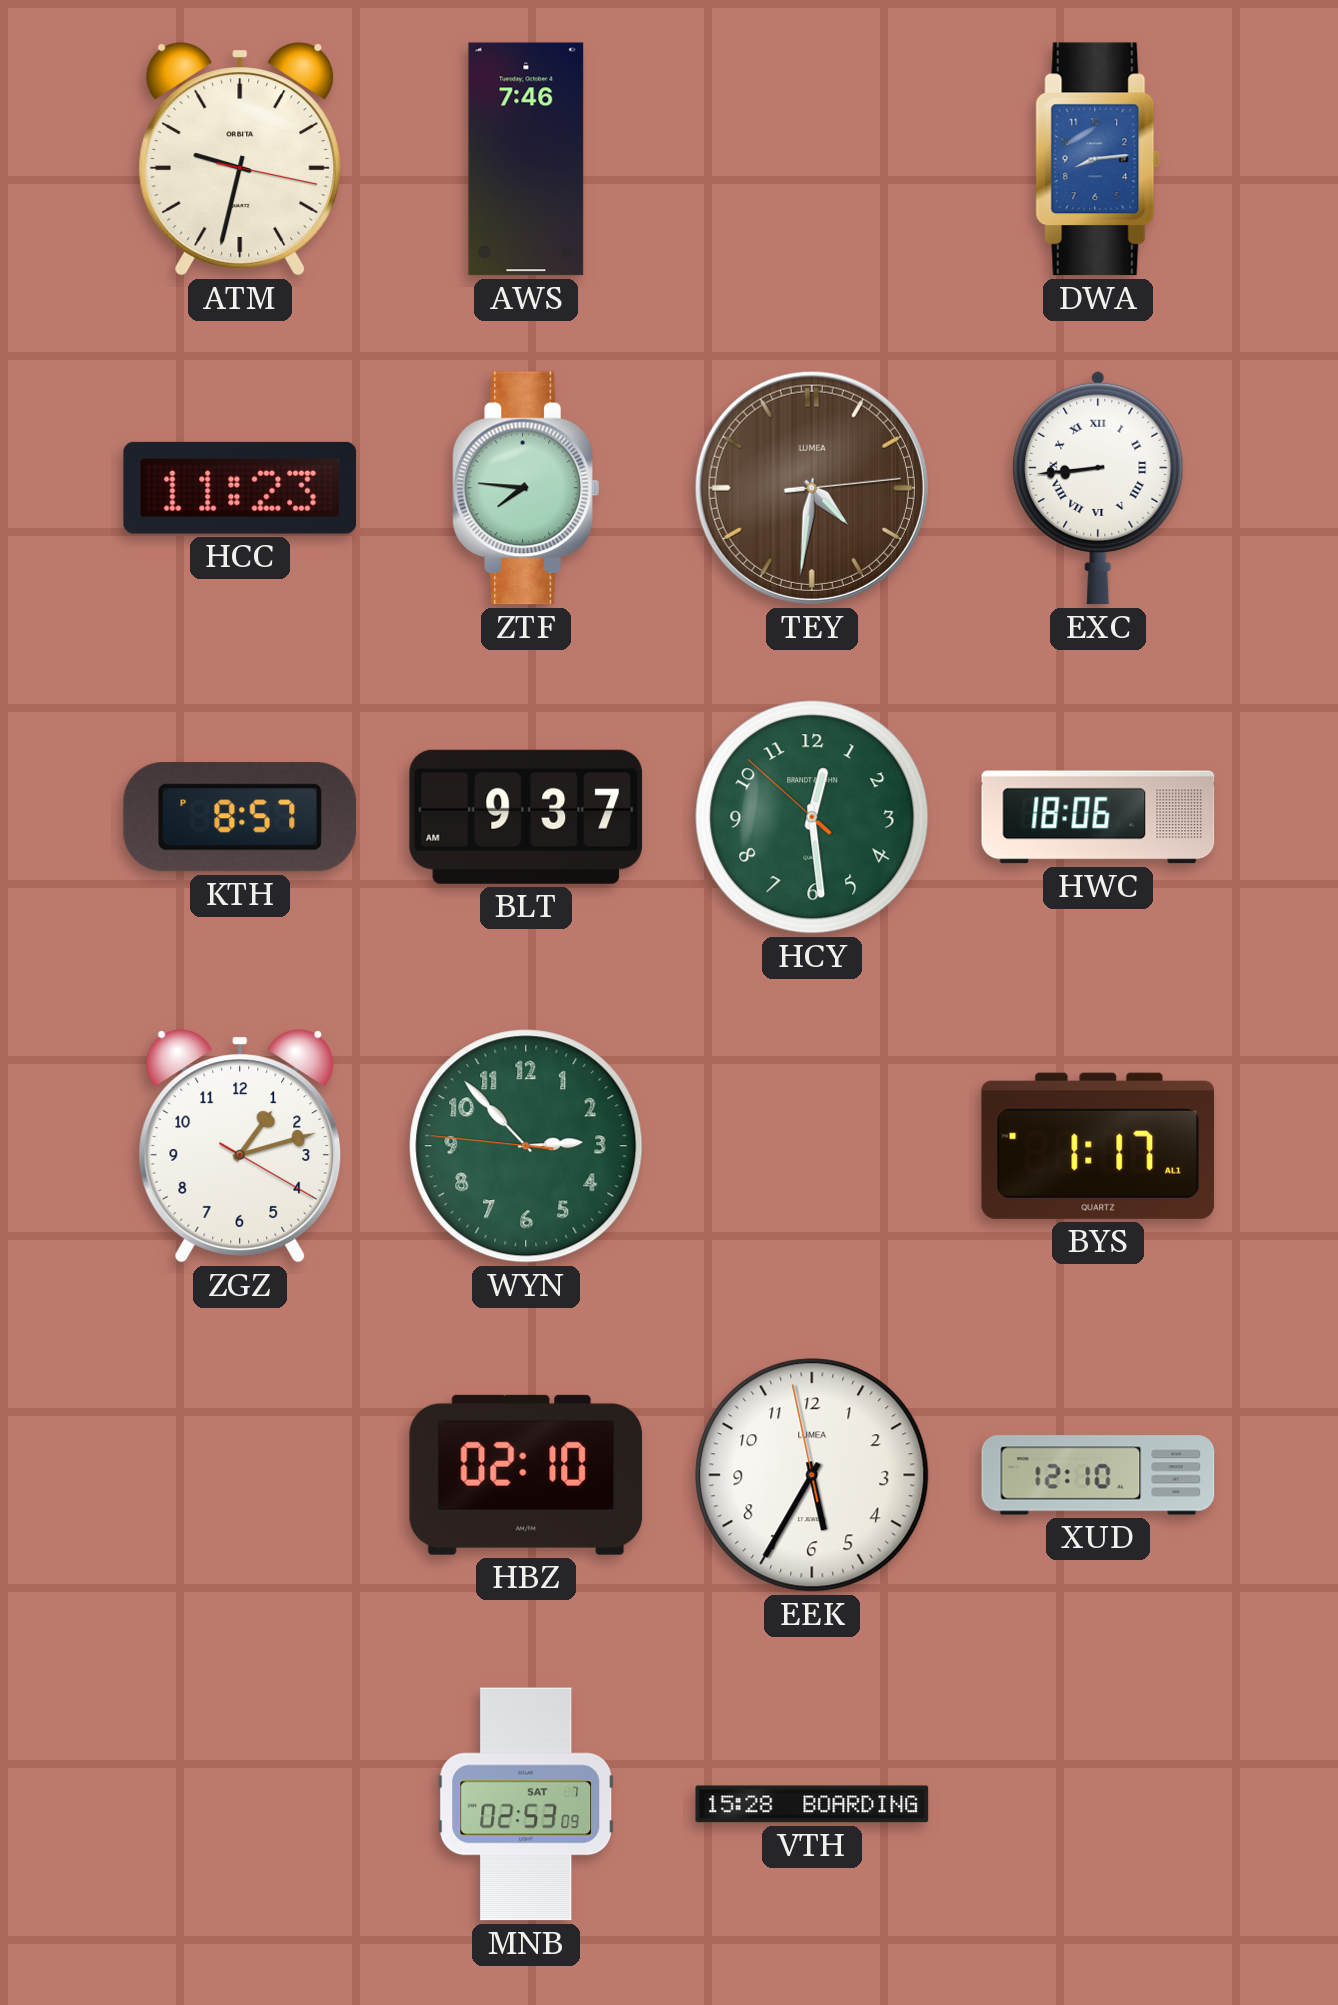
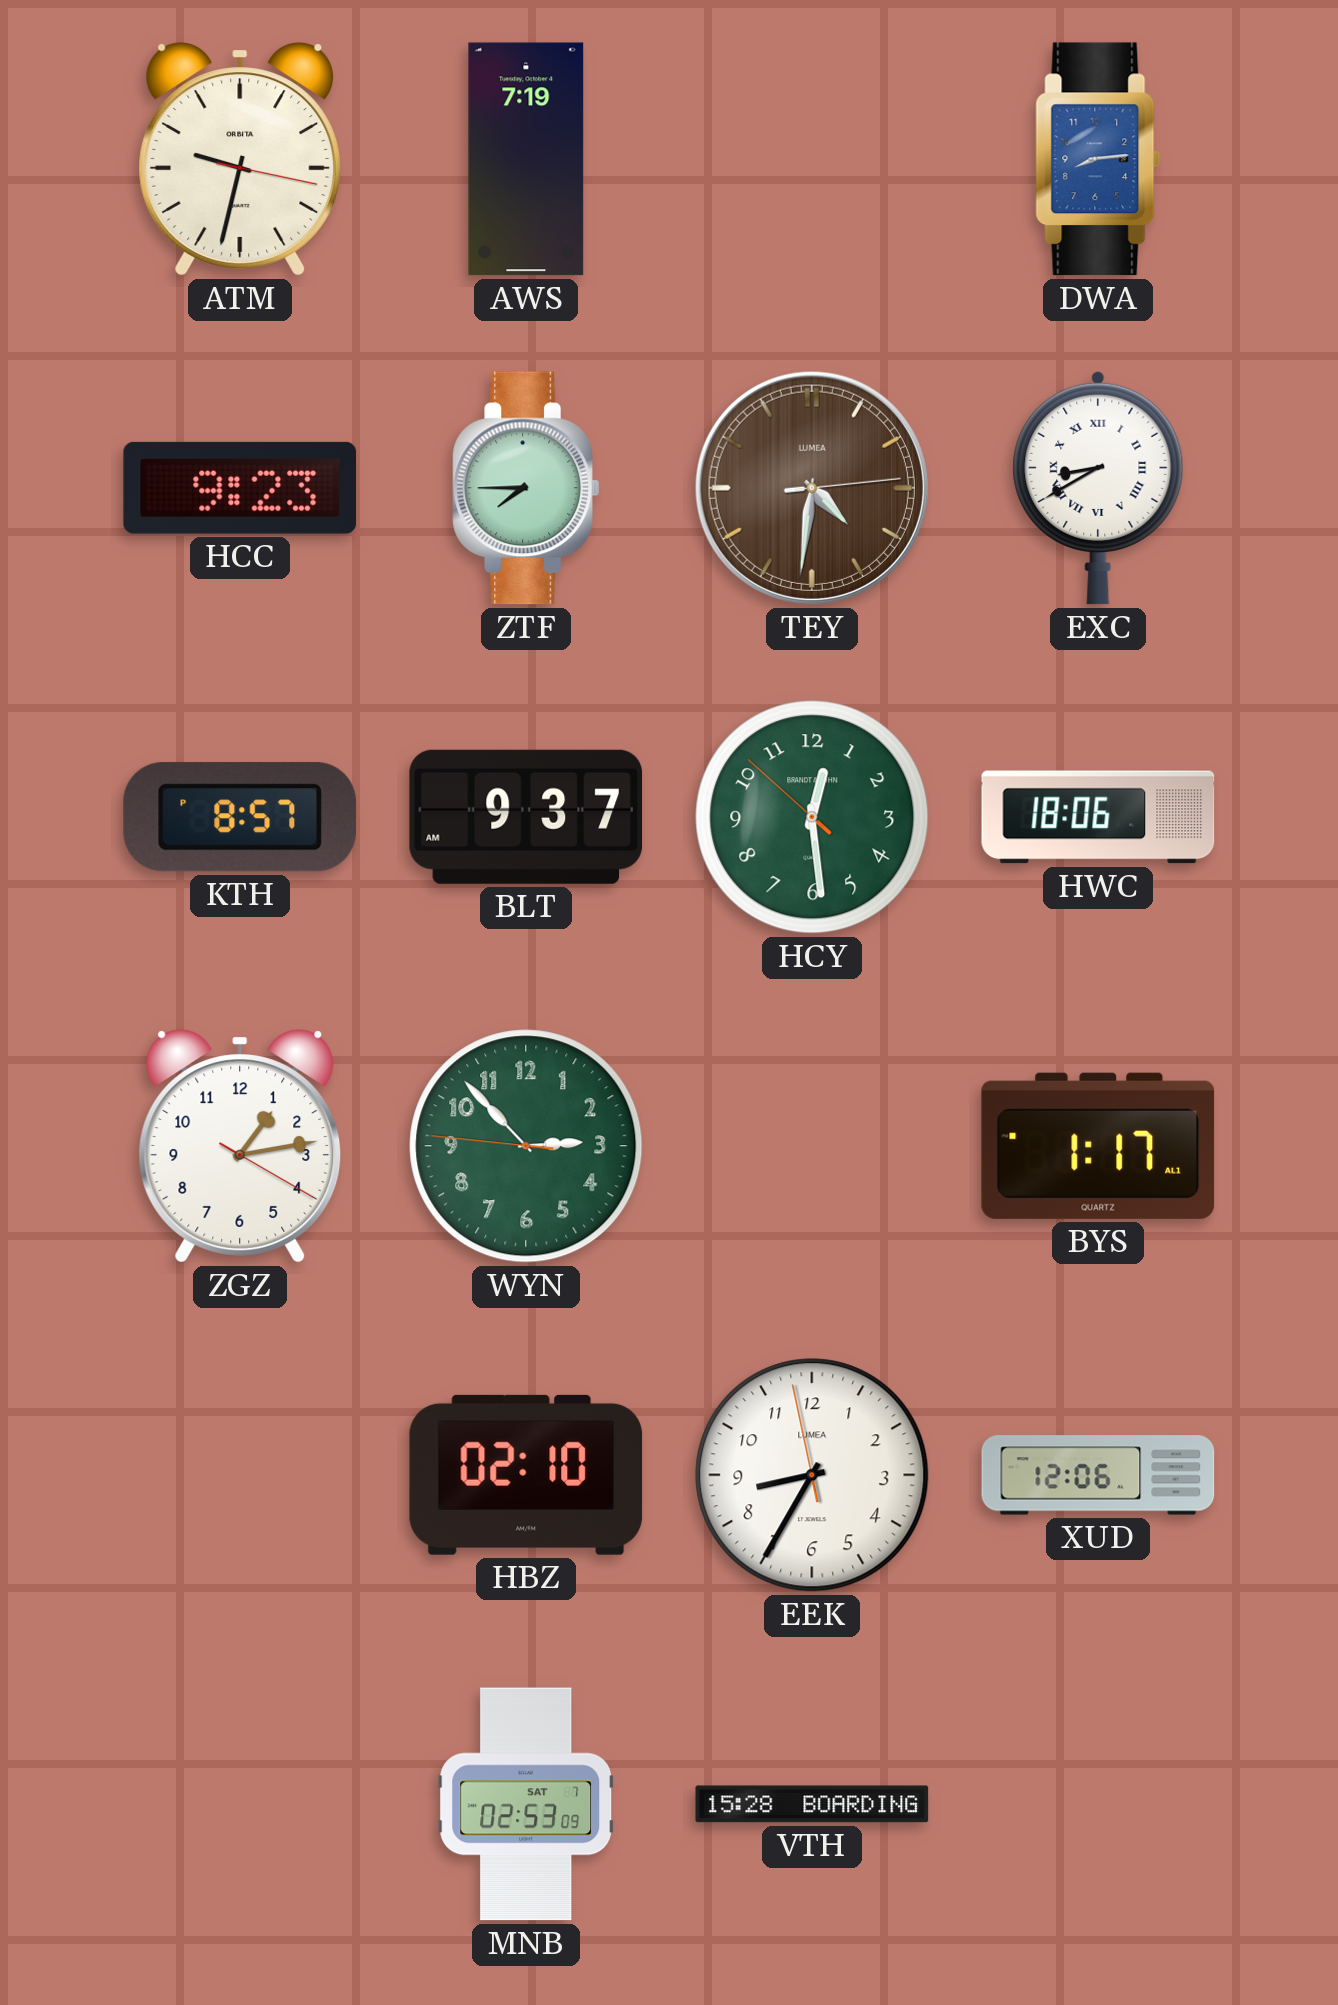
AWS: 7:46 -> 7:19
HCC: 11:23 -> 9:23
ZTF: 7:46 -> 7:45
EXC: 8:44 -> 8:40
ZGZ: 1:12 -> 1:13
EEK: 5:34 -> 8:34
XUD: 12:10 -> 12:06
